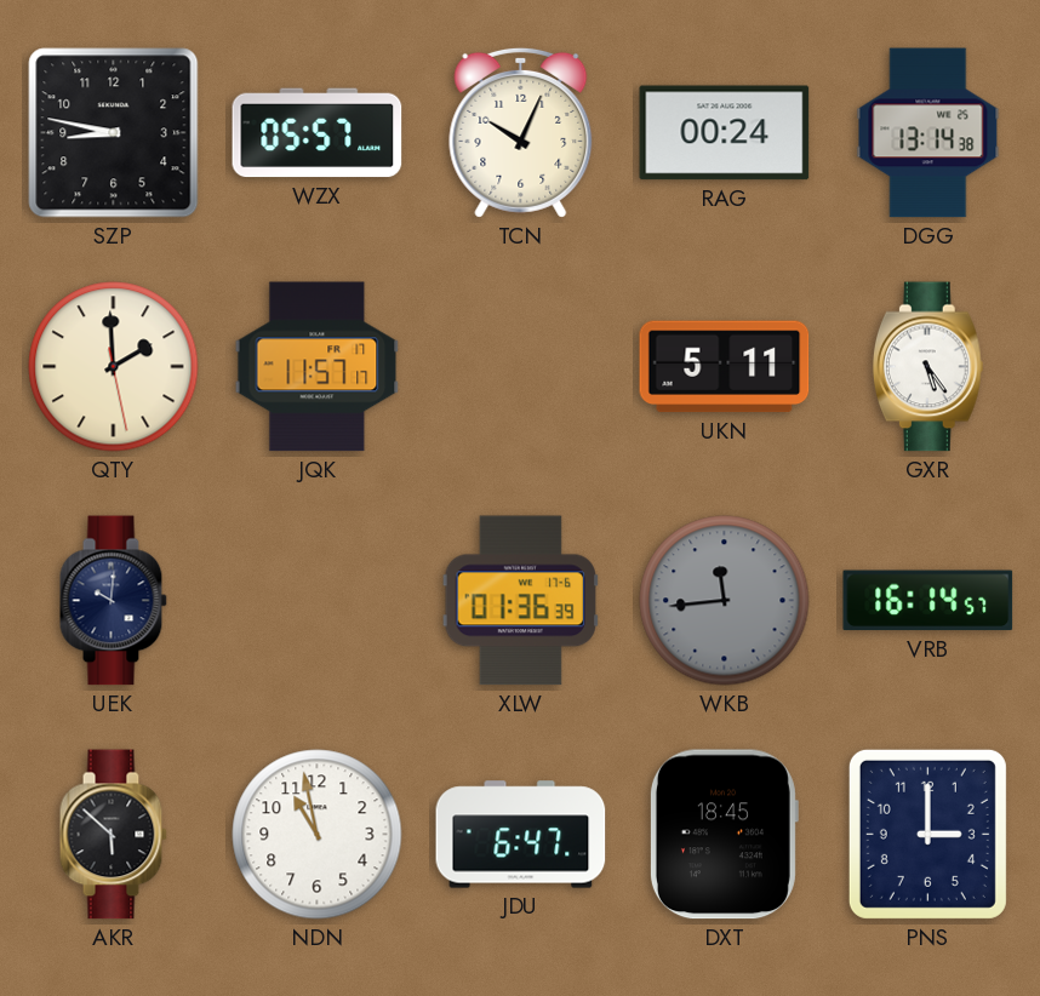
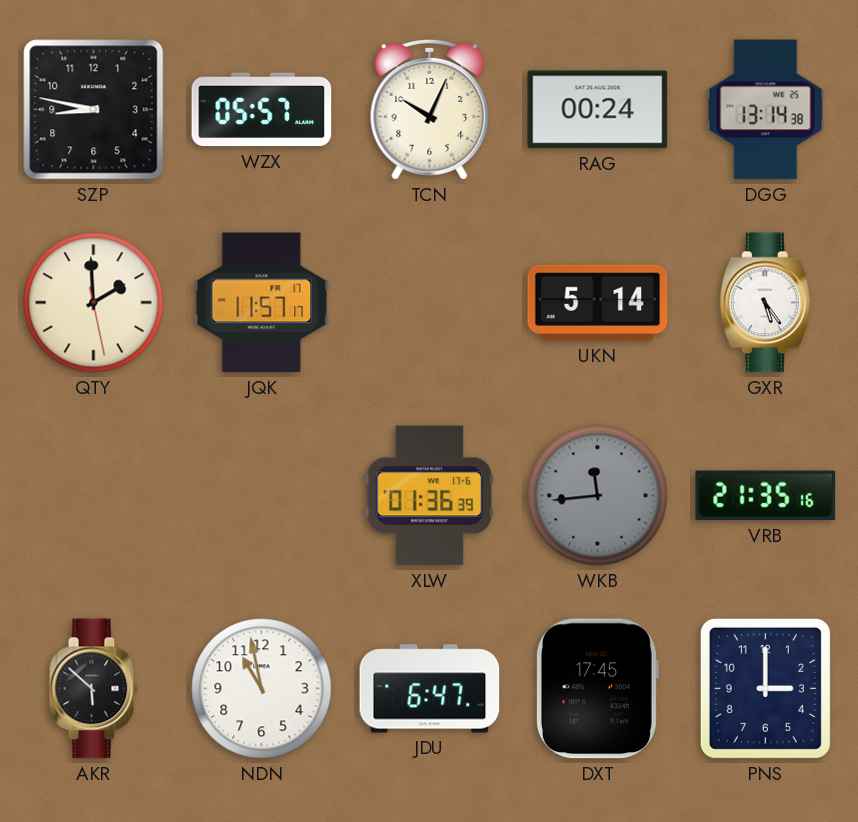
UKN: 5:11 -> 5:14
UEK: 10:01 -> none
VRB: 16:14 -> 21:35
DXT: 18:45 -> 17:45
